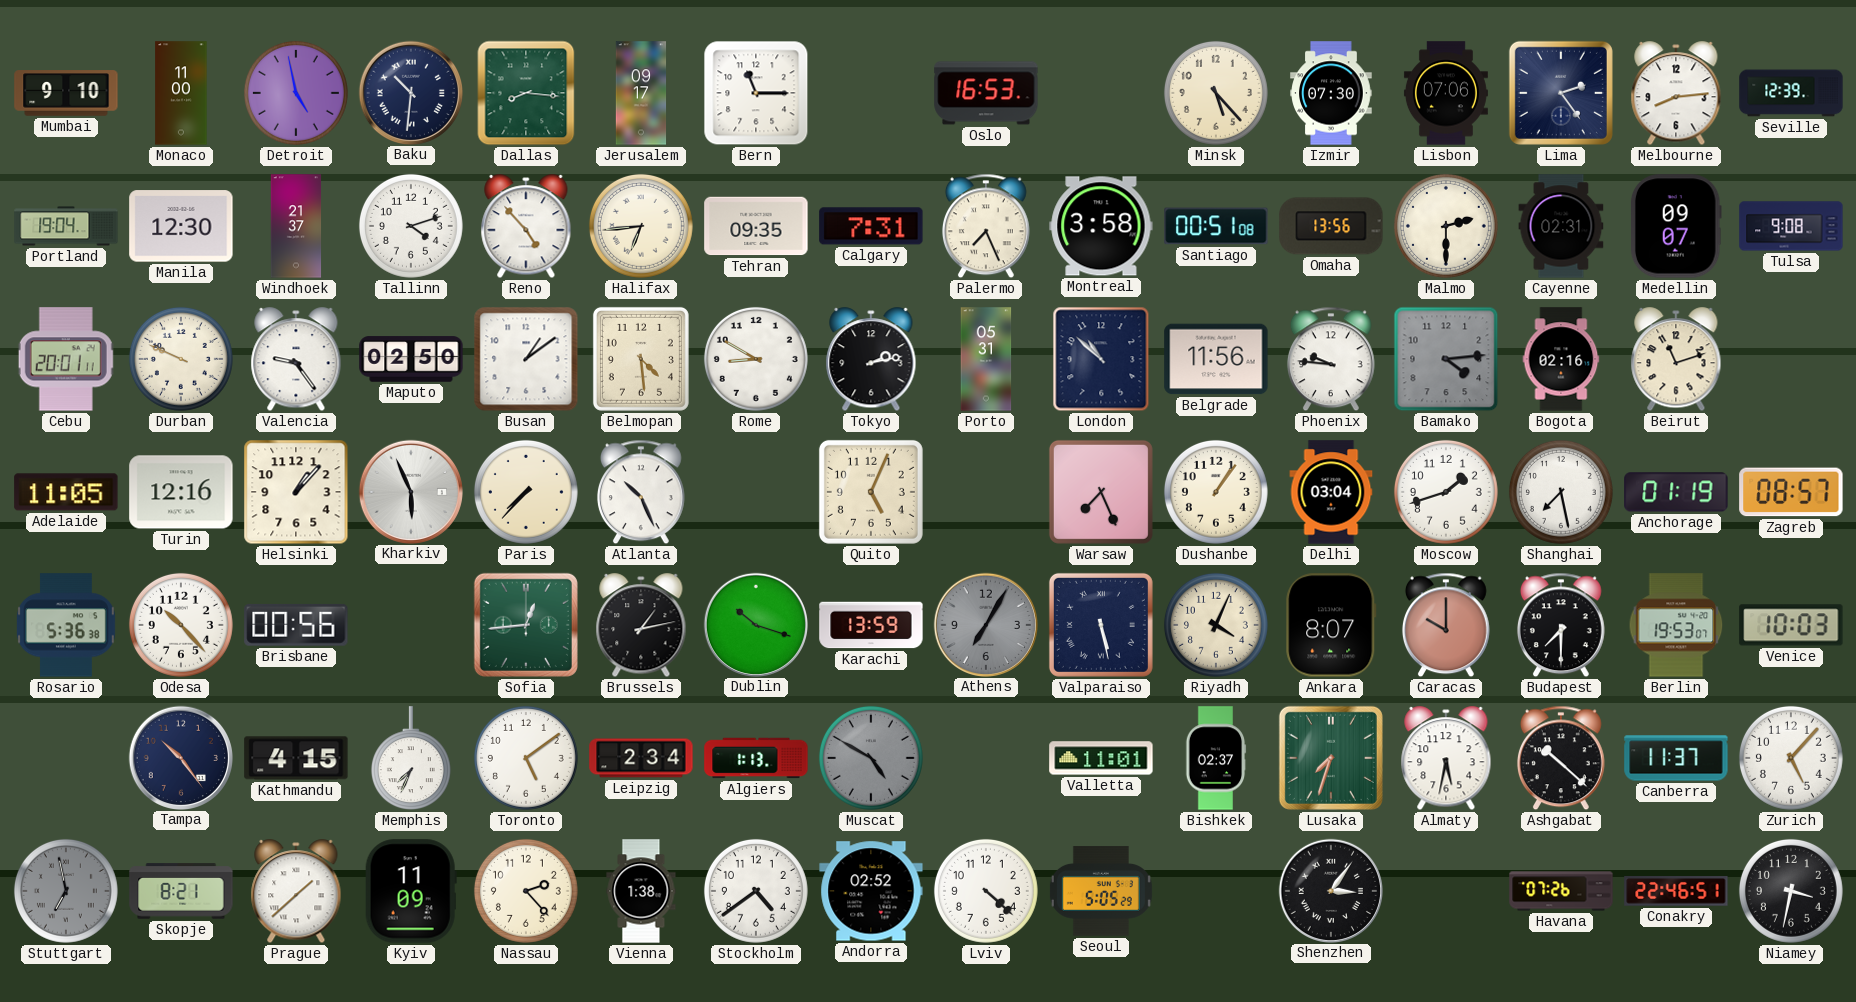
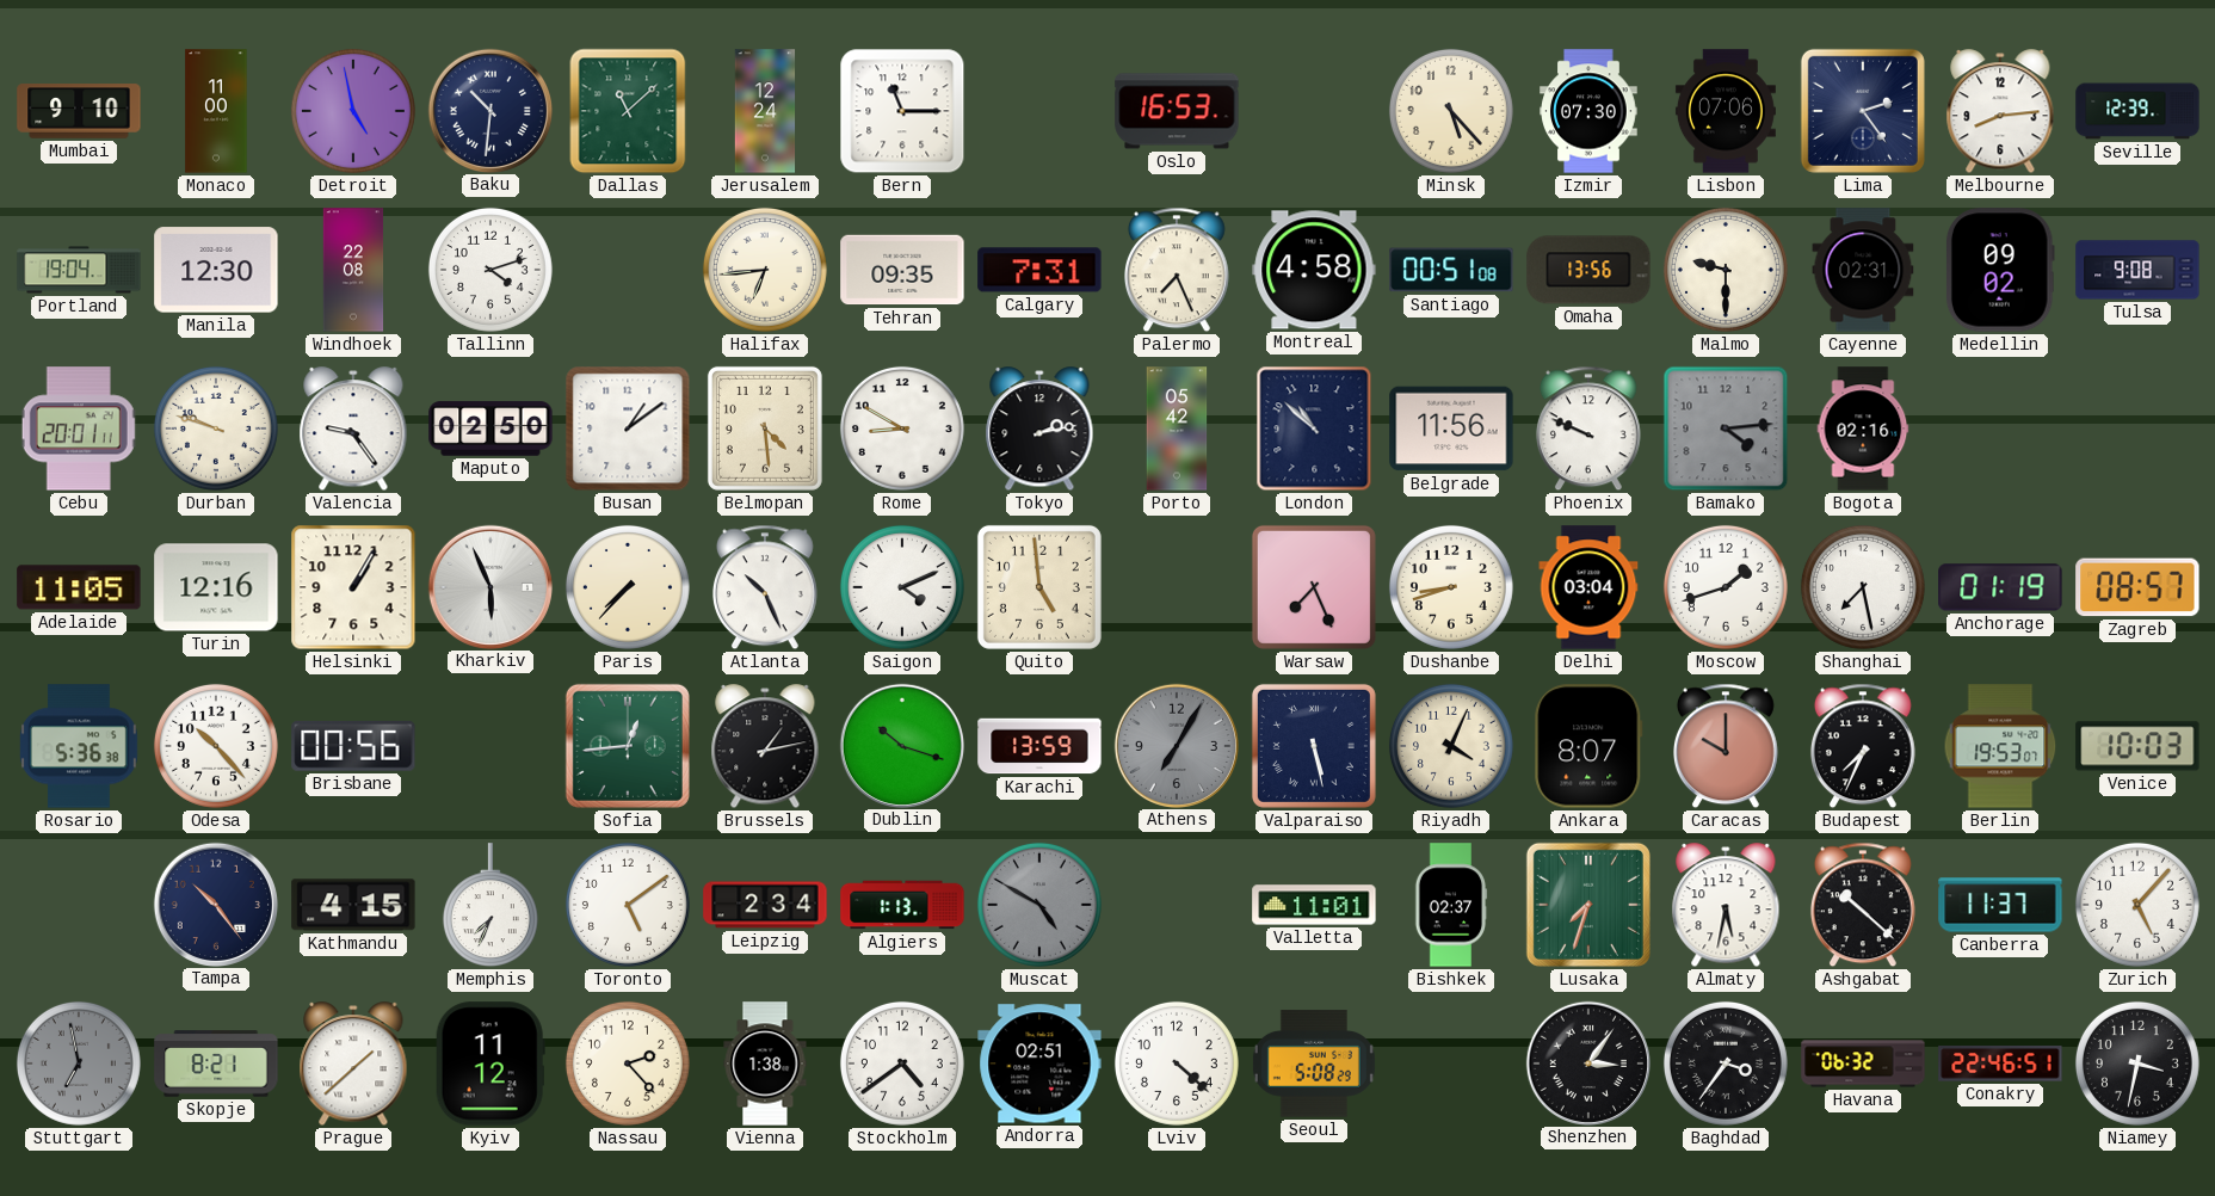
Dallas: 8:16 -> 11:08
Jerusalem: 09:17 -> 12:24
Windhoek: 21:37 -> 22:08
Reno: 4:53 -> none
Montreal: 3:58 -> 4:58
Malmo: 2:30 -> 9:30
Medellin: 09:07 -> 09:02
Durban: 9:49 -> 9:48
Porto: 05:31 -> 05:42
Phoenix: 9:46 -> 9:49
Beirut: 11:12 -> none
Helsinki: 1:07 -> 1:05
Saigon: none -> 4:11
Quito: 5:04 -> 4:59
Dushanbe: 1:06 -> 8:42
Budapest: 7:30 -> 7:34
Kyiv: 11:09 -> 11:12
Andorra: 02:52 -> 02:51
Seoul: 5:05 -> 5:08
Baghdad: none -> 3:36
Havana: 07:26 -> 06:32
